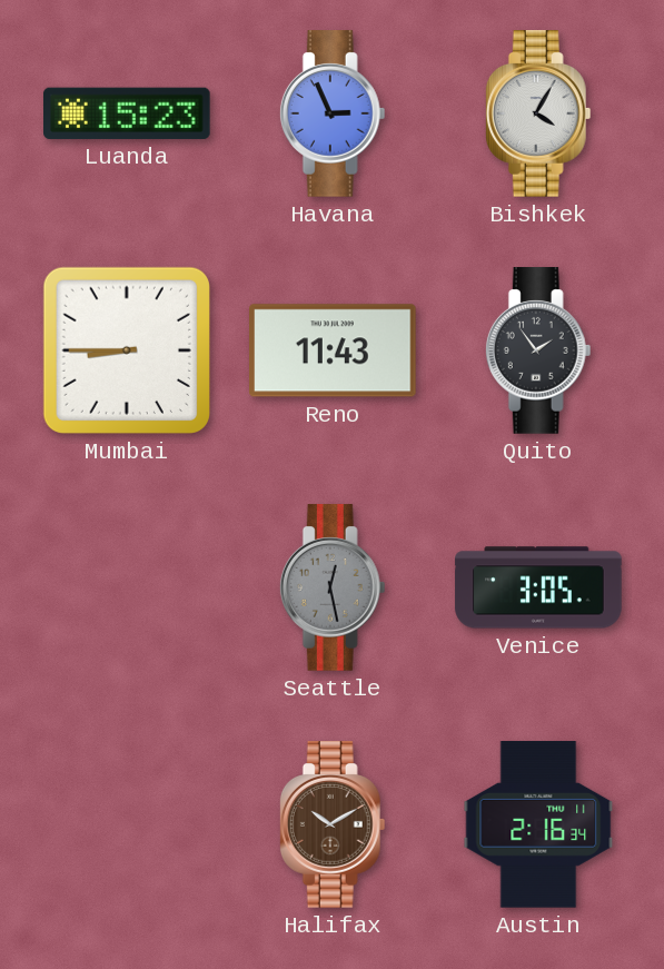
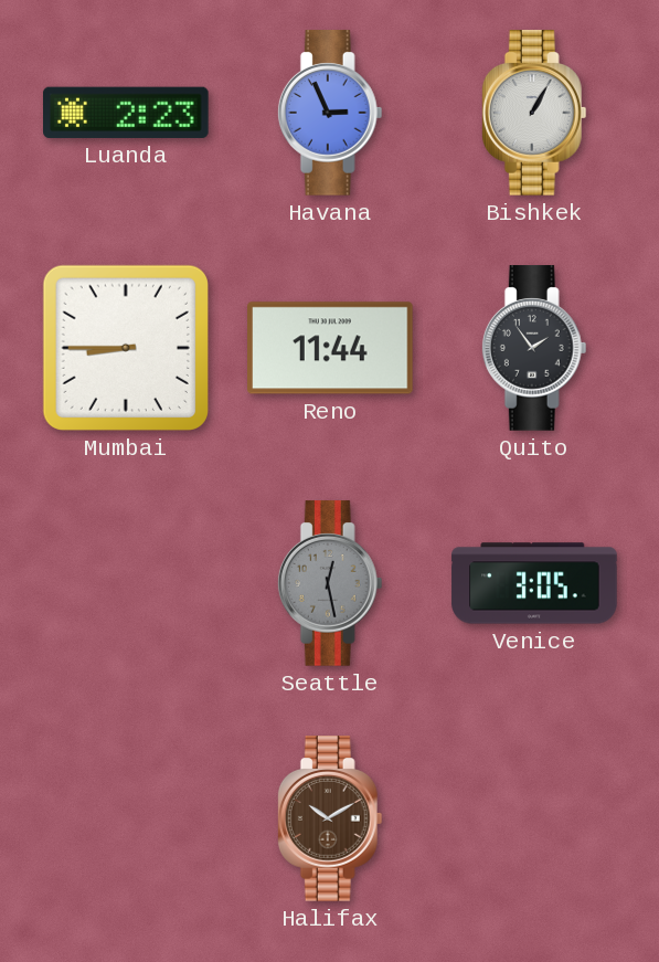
Luanda: 15:23 -> 2:23
Bishkek: 4:05 -> 1:05
Reno: 11:43 -> 11:44
Austin: 2:16 -> none
